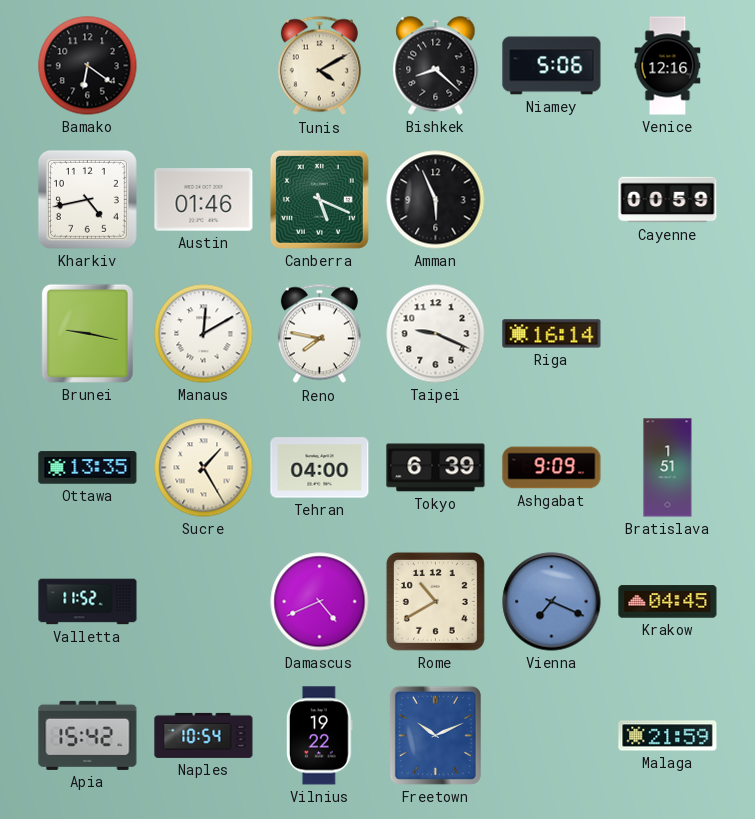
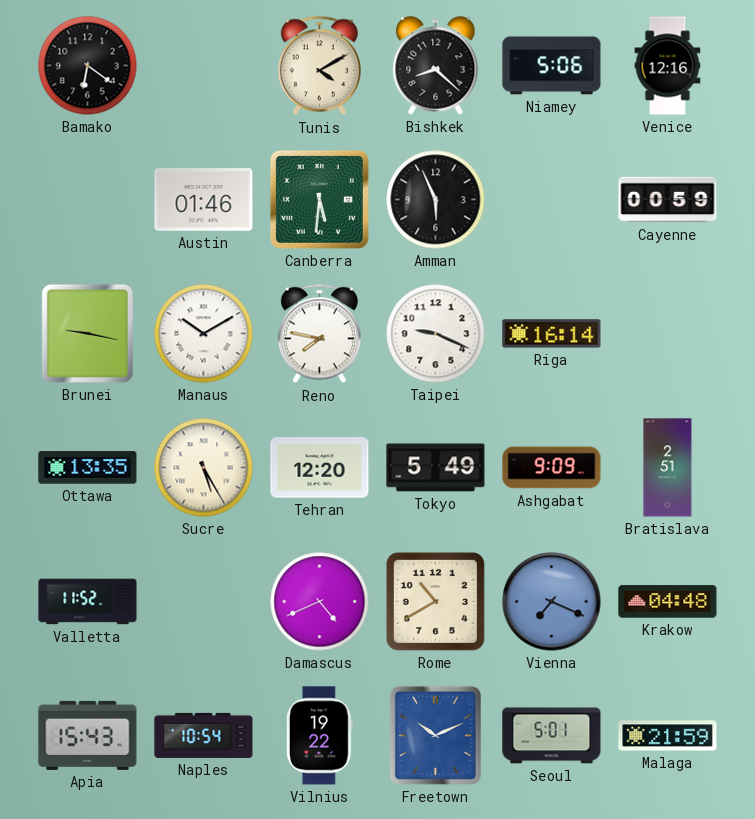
Kharkiv: 4:43 -> none
Canberra: 5:19 -> 5:31
Manaus: 12:10 -> 10:10
Sucre: 1:25 -> 5:25
Tehran: 04:00 -> 12:20
Tokyo: 6:39 -> 5:49
Bratislava: 1:51 -> 2:51
Krakow: 04:45 -> 04:48
Apia: 15:42 -> 15:43
Seoul: none -> 5:01
